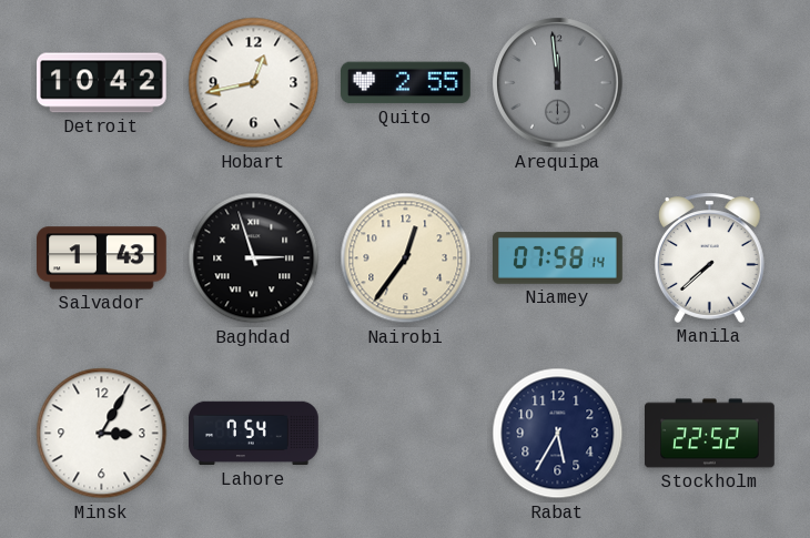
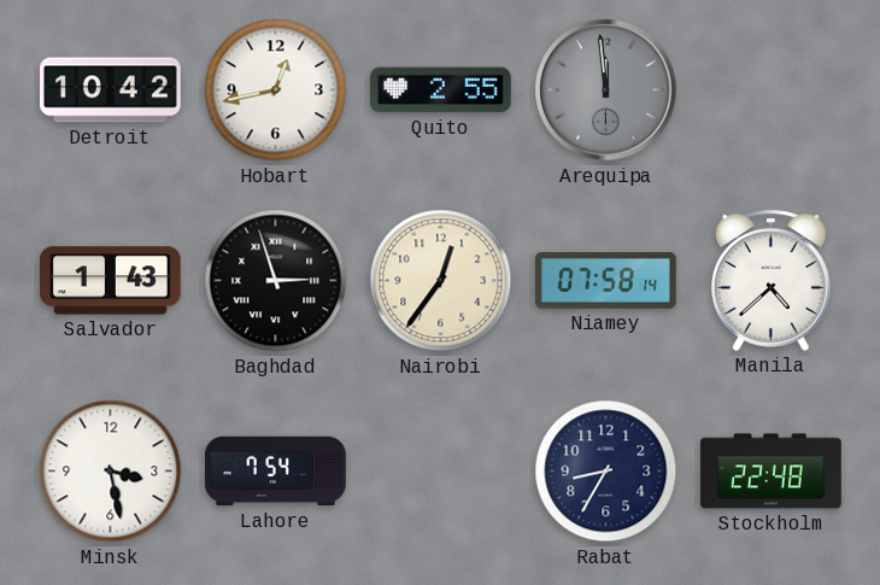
Manila: 7:38 -> 4:38
Minsk: 3:05 -> 3:28
Rabat: 5:35 -> 8:35
Stockholm: 22:52 -> 22:48
